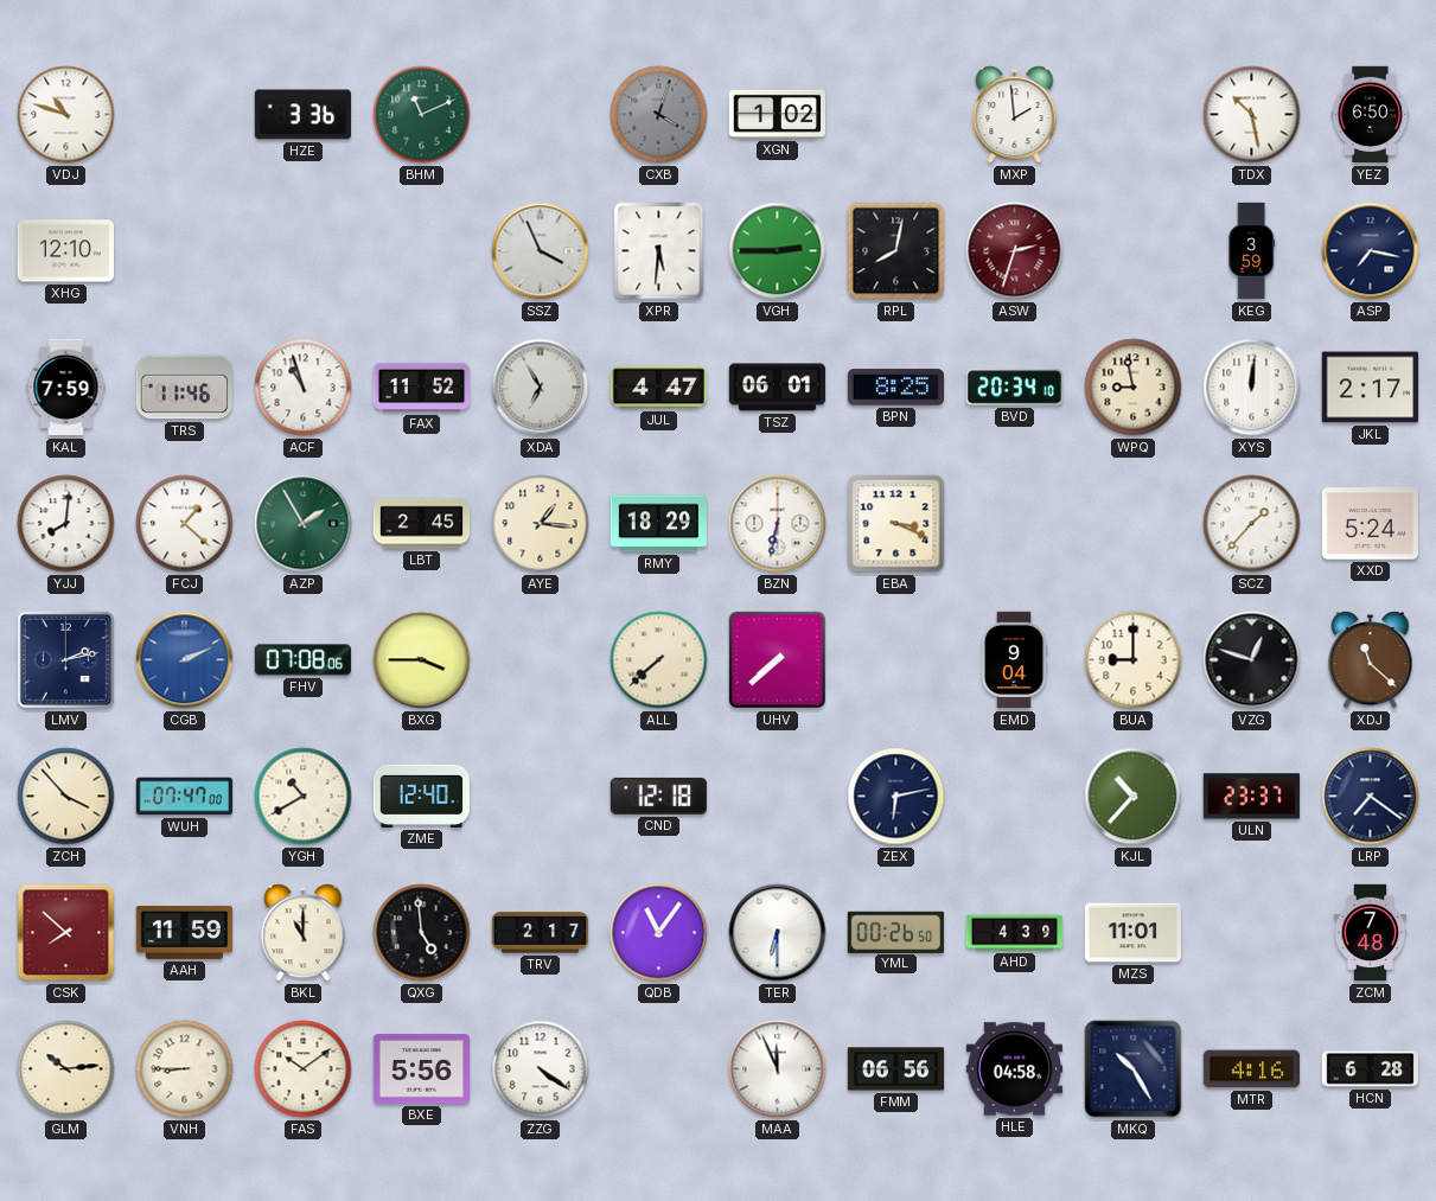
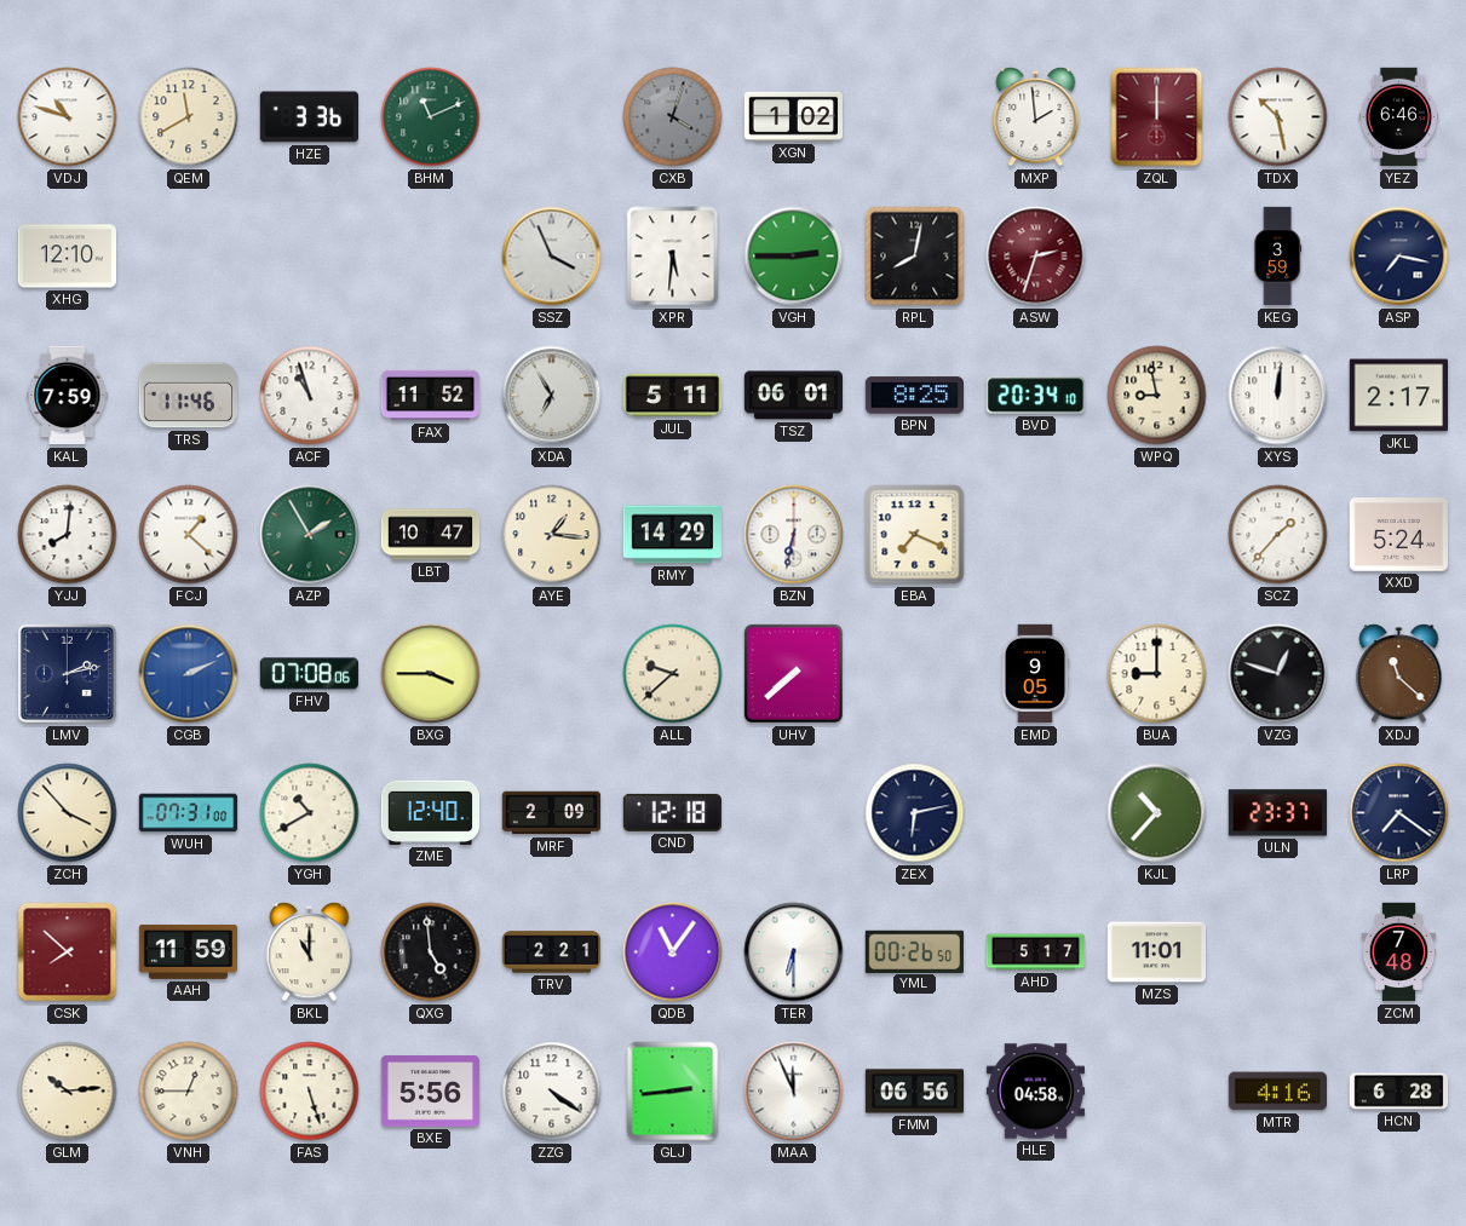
QEM: none -> 11:40
ZQL: none -> 12:00
YEZ: 6:50 -> 6:46
JUL: 4:47 -> 5:11
LBT: 2:45 -> 10:47
RMY: 18:29 -> 14:29
EBA: 3:19 -> 7:19
ALL: 7:38 -> 9:38
EMD: 9:04 -> 9:05
WUH: 07:47 -> 07:31
MRF: none -> 2:09
TRV: 2:17 -> 2:21
AHD: 4:39 -> 5:17
VNH: 8:45 -> 12:45
FAS: 10:09 -> 5:27
GLJ: none -> 2:44
MKQ: 10:25 -> none
